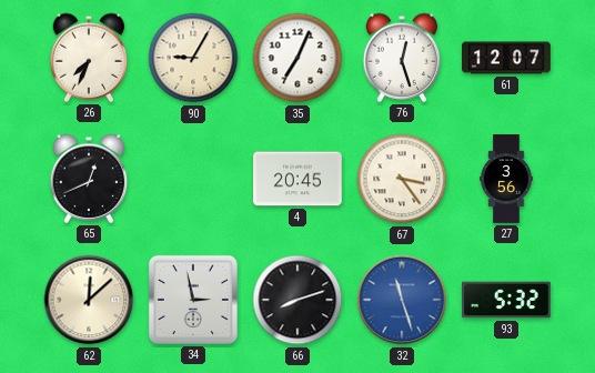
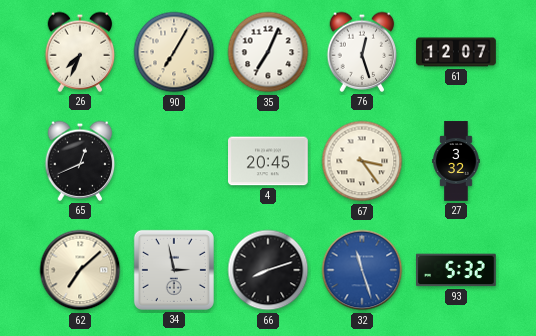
90: 9:05 -> 7:05
27: 3:56 -> 3:32
62: 12:08 -> 7:08
